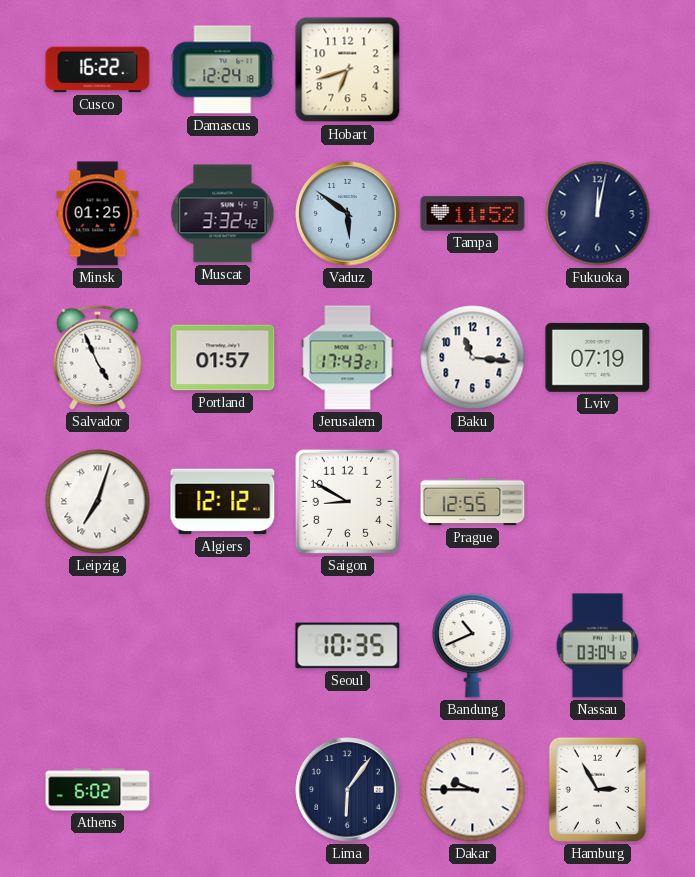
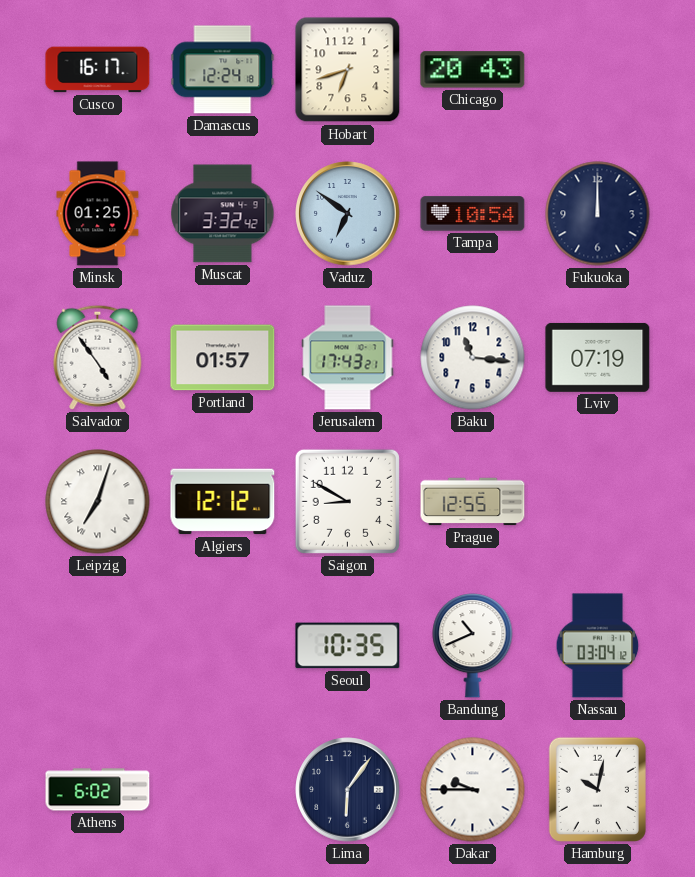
Cusco: 16:22 -> 16:17
Chicago: none -> 20:43
Vaduz: 5:51 -> 6:51
Tampa: 11:52 -> 10:54
Fukuoka: 12:02 -> 12:00
Salvador: 4:56 -> 4:54
Hamburg: 2:55 -> 10:02
